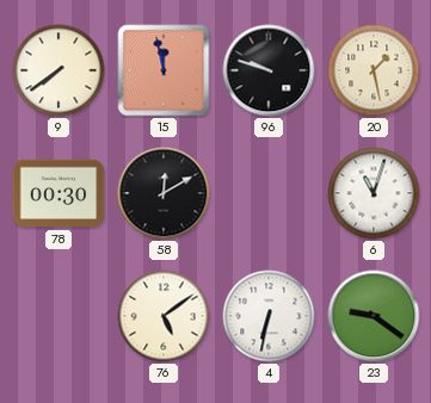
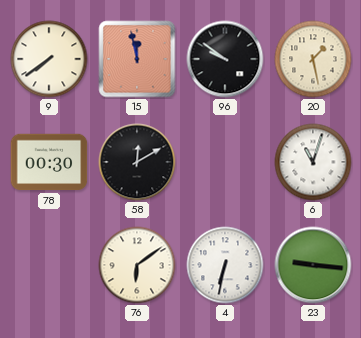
96: 9:48 -> 9:51
76: 5:09 -> 6:09
23: 9:21 -> 9:16
